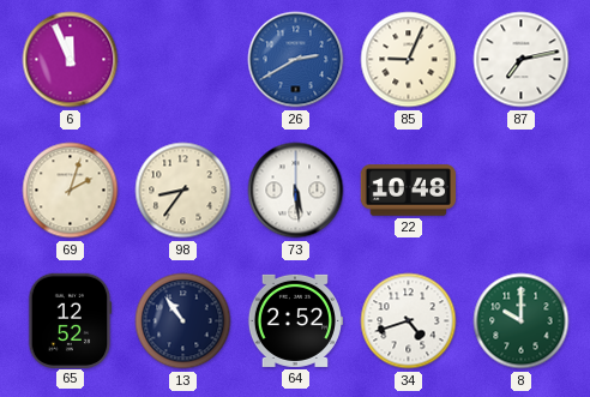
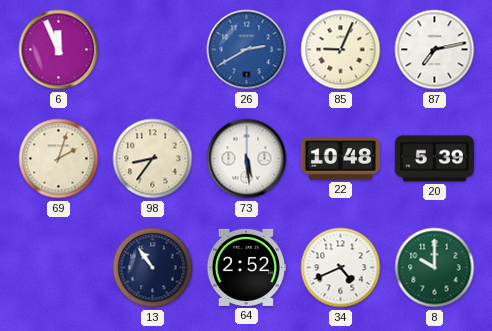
20: none -> 5:39
65: 12:52 -> none
34: 4:42 -> 4:41
